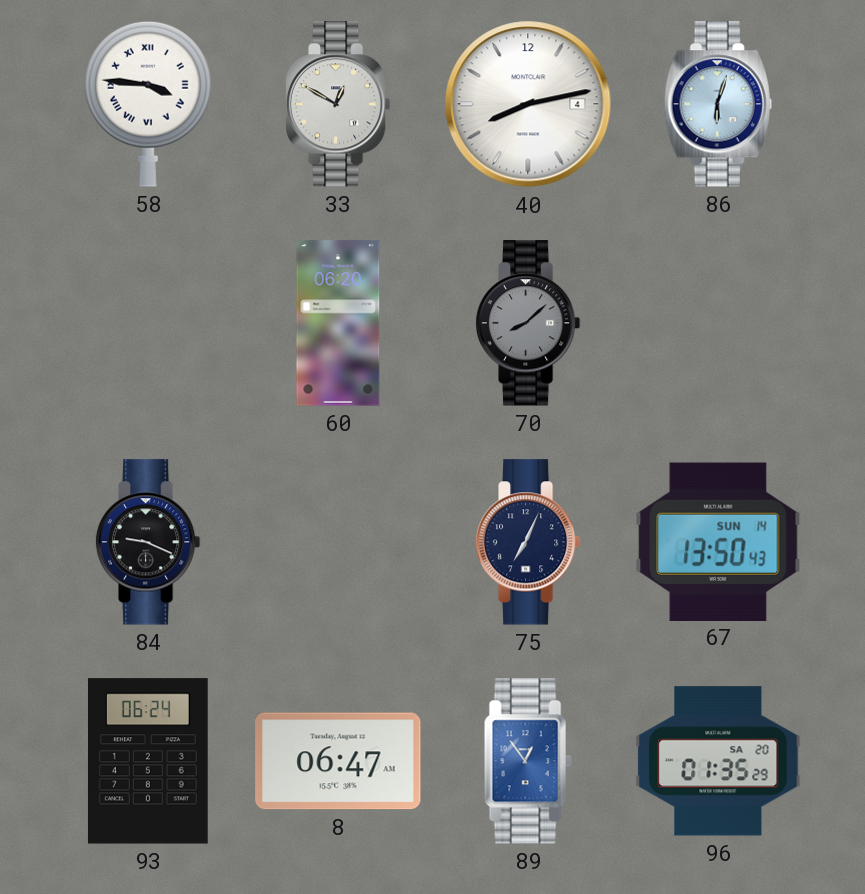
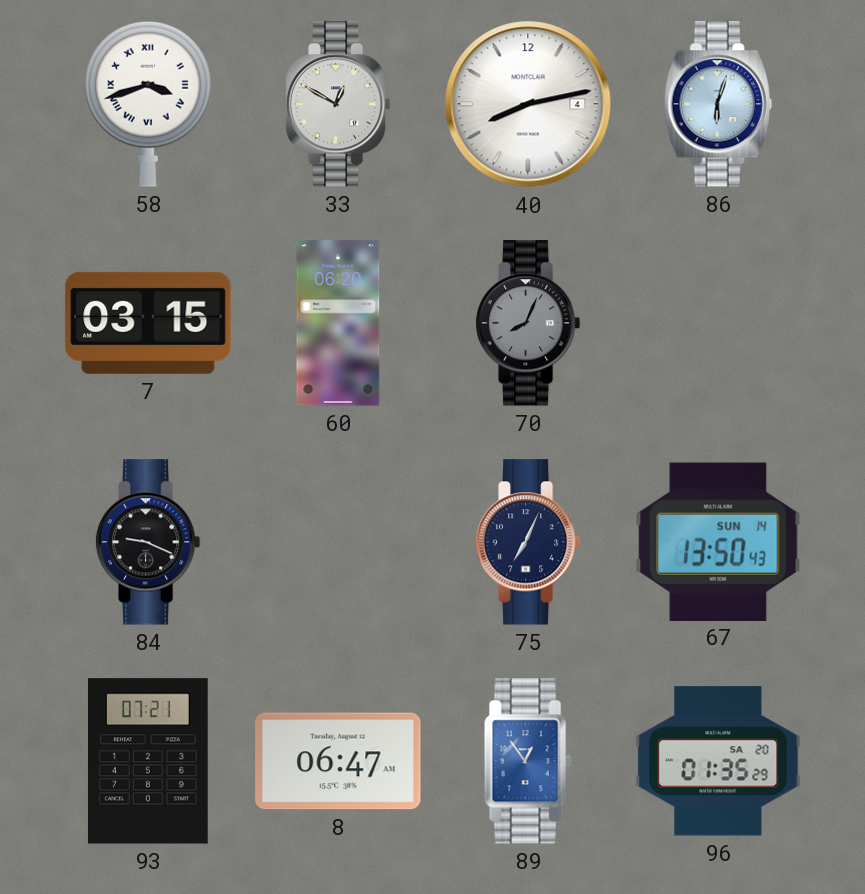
58: 3:46 -> 3:42
7: none -> 03:15
70: 8:08 -> 8:04
93: 06:24 -> 07:21
